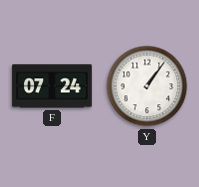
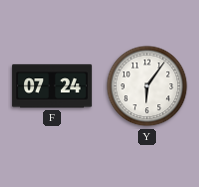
Y: 1:06 -> 6:06
